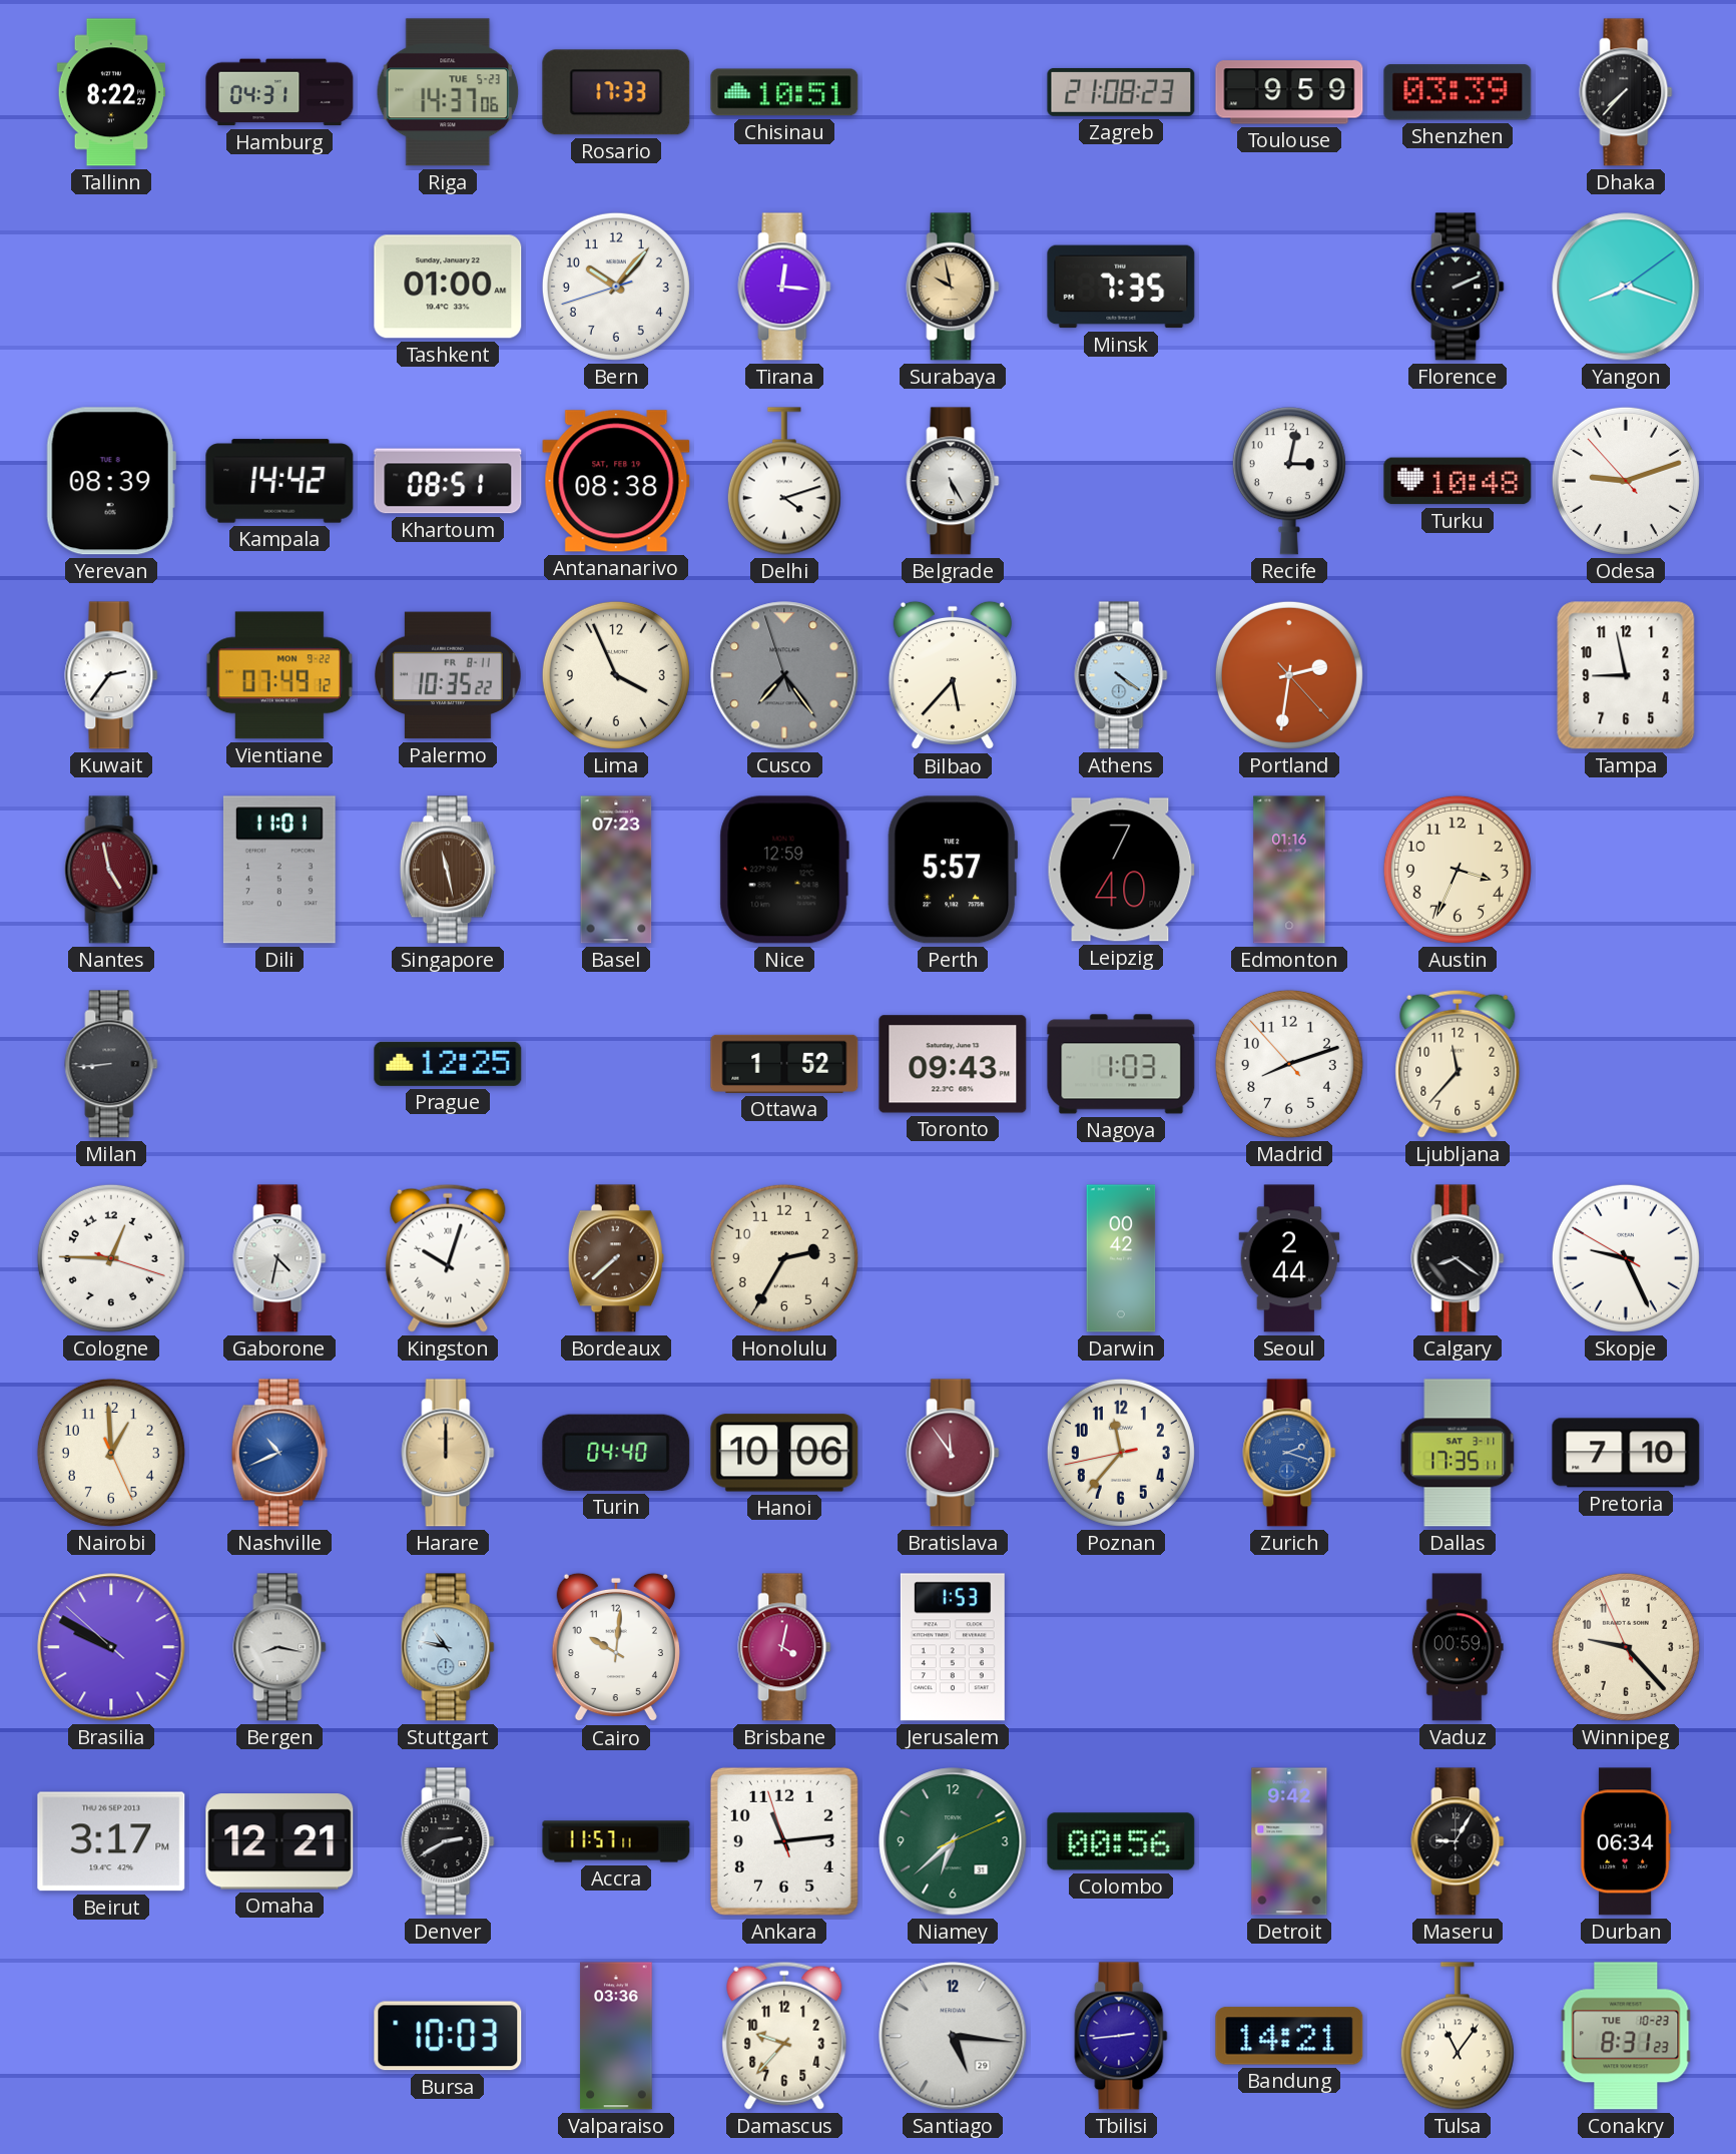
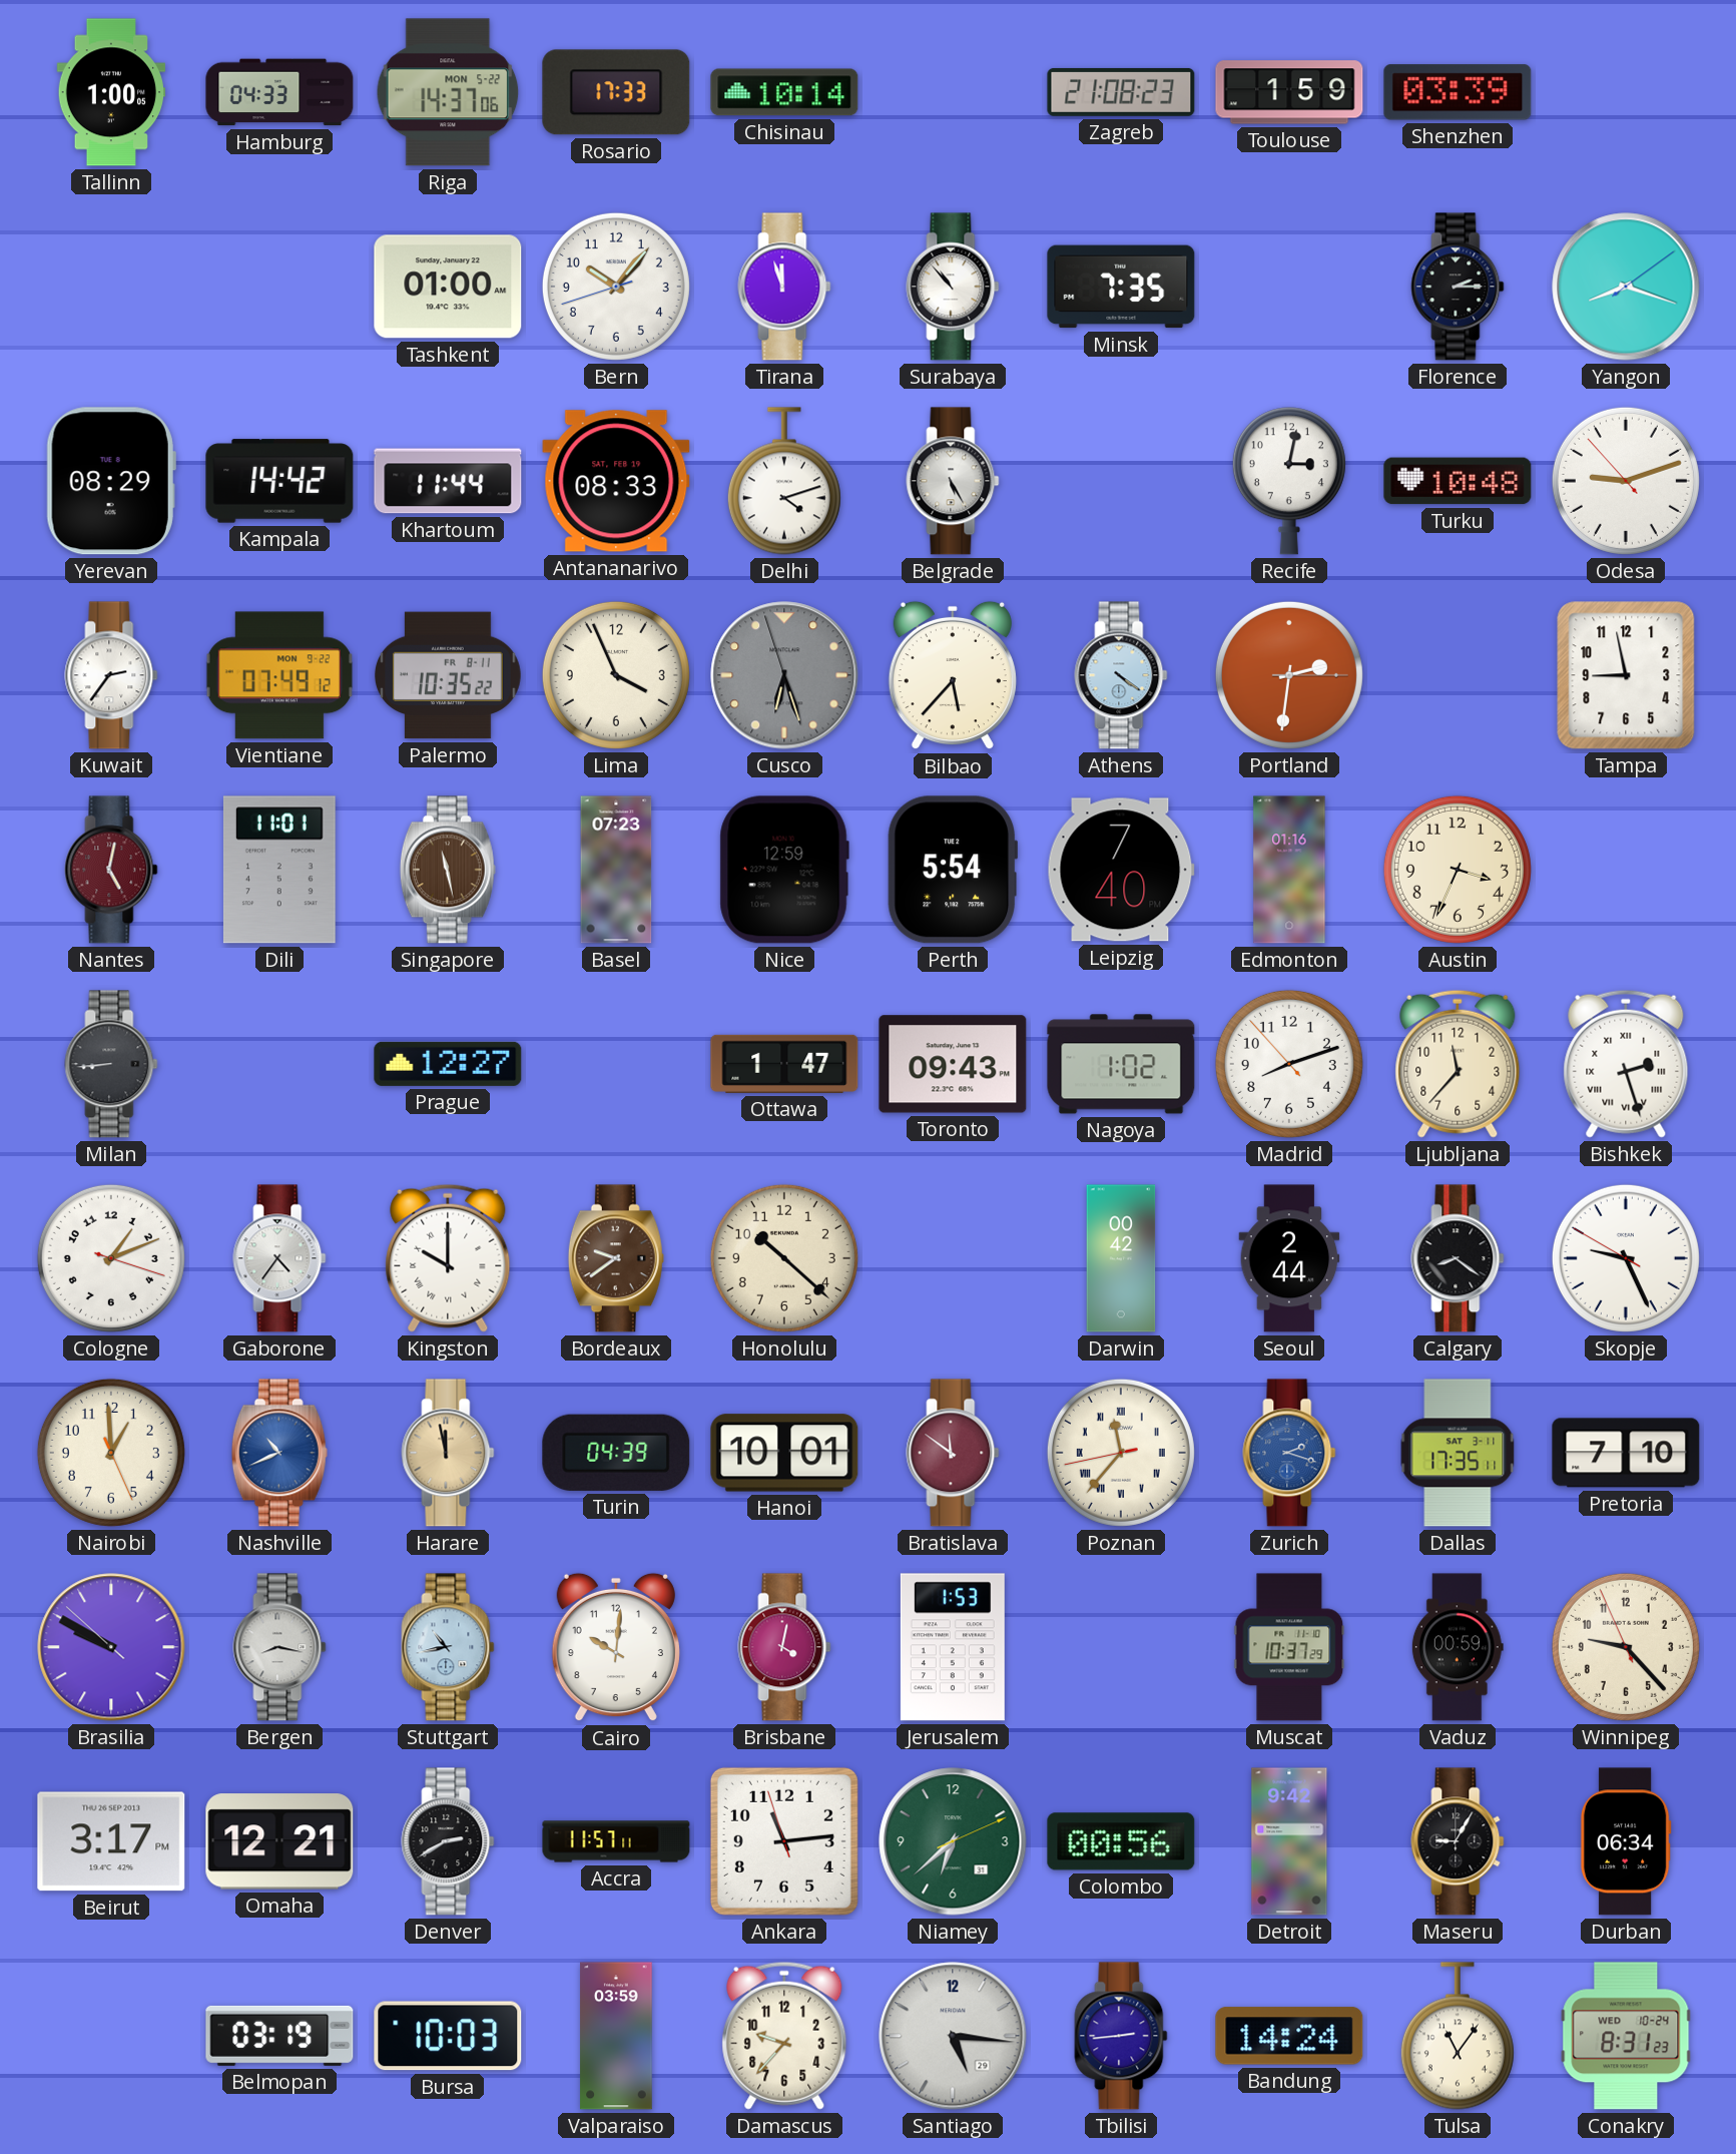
Tallinn: 8:22 -> 1:00
Hamburg: 04:31 -> 04:33
Riga date: TUE 5-23 -> MON 5-22
Chisinau: 10:51 -> 10:14
Toulouse: 9:59 -> 1:59
Dhaka: 7:37 -> none
Tirana: 12:16 -> 11:57
Surabaya: 9:58 -> 10:53
Surabaya dial: champagne -> white
Florence: 2:11 -> 2:15
Yerevan: 08:39 -> 08:29
Khartoum: 08:51 -> 11:44
Antananarivo: 08:38 -> 08:33
Cusco: 7:23 -> 6:26
Portland: 2:31:23 -> 2:31:15
Nantes: 4:58 -> 5:02
Perth: 5:57 -> 5:54
Prague: 12:25 -> 12:27
Ottawa: 1:52 -> 1:47
Nagoya: 1:03 -> 1:02
Bishkek: none -> 2:27
Cologne: 12:45 -> 1:11
Gaborone: 4:32 -> 4:36
Kingston: 10:03 -> 10:00
Bordeaux: 7:38 -> 9:39
Honolulu: 2:35 -> 10:22
Harare: 12:00 -> 11:58
Turin: 04:40 -> 04:39
Hanoi: 10:06 -> 10:01
Bratislava: 11:54 -> 11:51
Poznan numerals: Arabic -> Roman
Stuttgart: 10:47 -> 10:43
Muscat: none -> 10:37
Belmopan: none -> 03:19
Valparaiso: 03:36 -> 03:59
Bandung: 14:21 -> 14:24
Conakry date: TUE 10-23 -> WED 10-24
